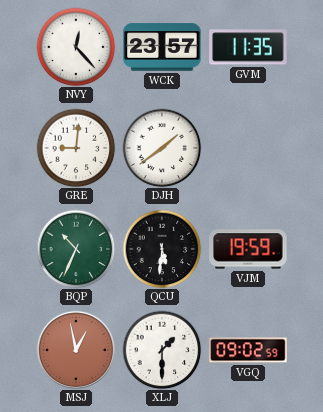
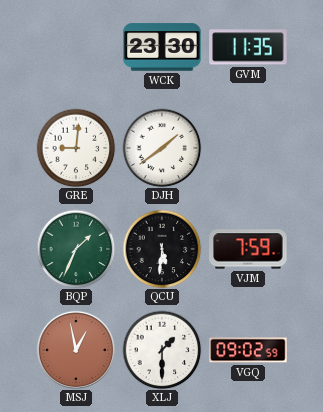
NVY: 12:23 -> none
WCK: 23:57 -> 23:30
BQP: 10:34 -> 1:34
VJM: 19:59 -> 7:59
